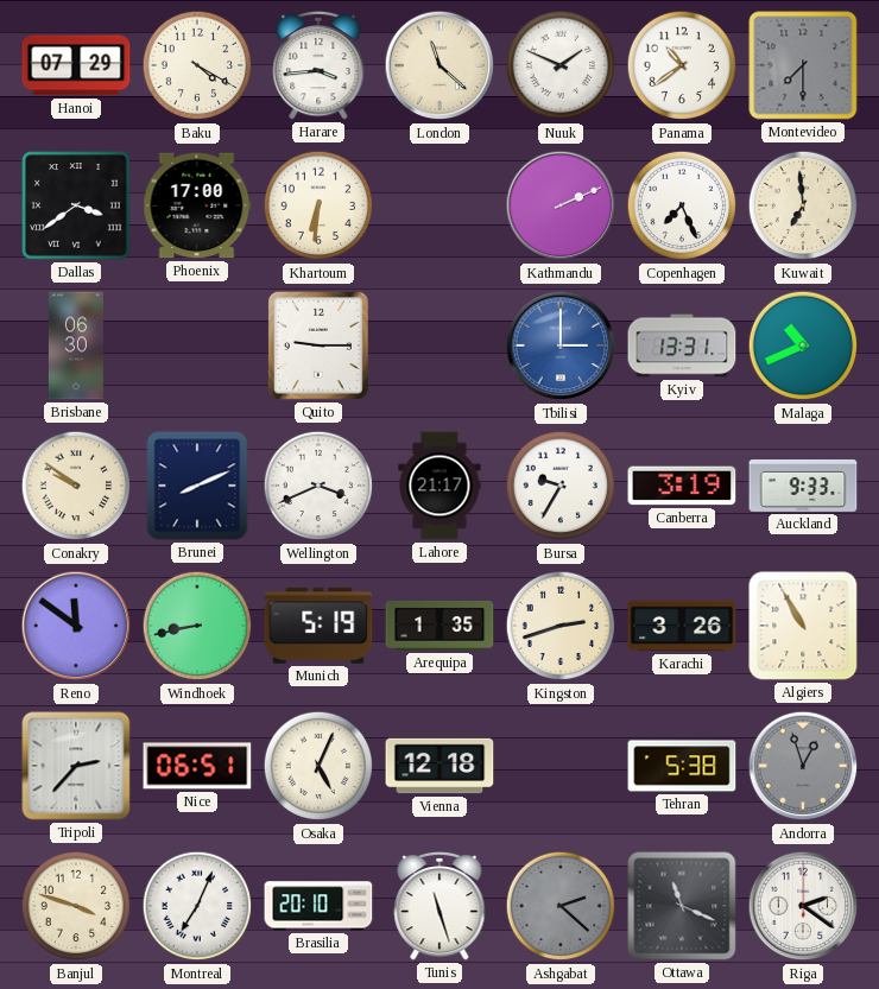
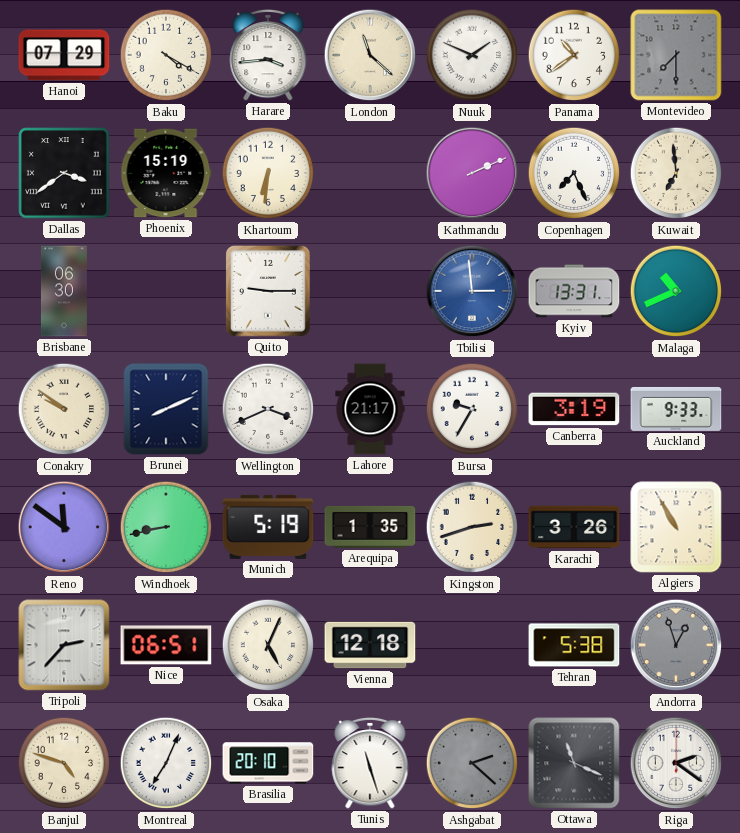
Phoenix: 17:00 -> 15:19
Tbilisi: 3:00 -> 2:59
Banjul: 3:48 -> 4:48
